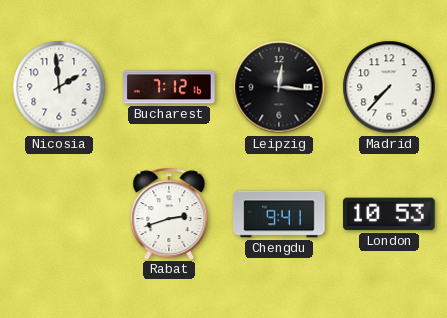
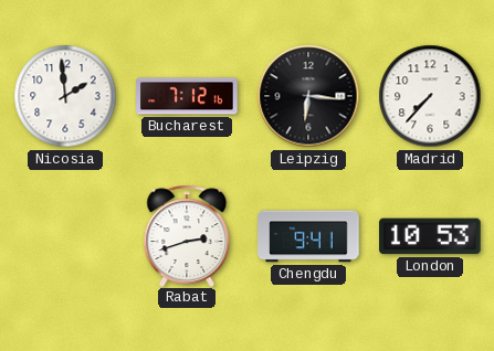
Leipzig: 12:16 -> 6:16
